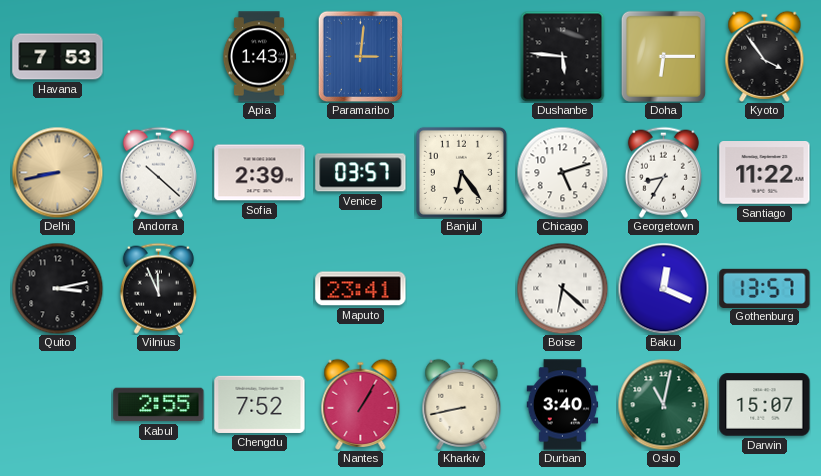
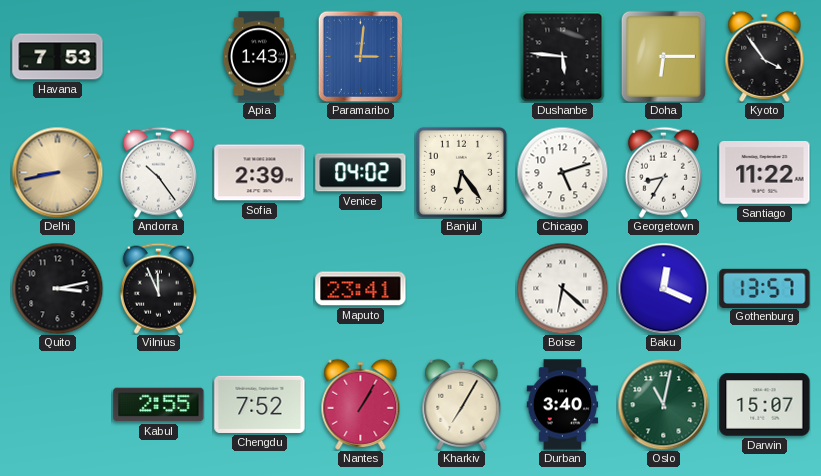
Andorra: 10:22 -> 10:24
Venice: 03:57 -> 04:02
Kharkiv: 8:43 -> 7:05
